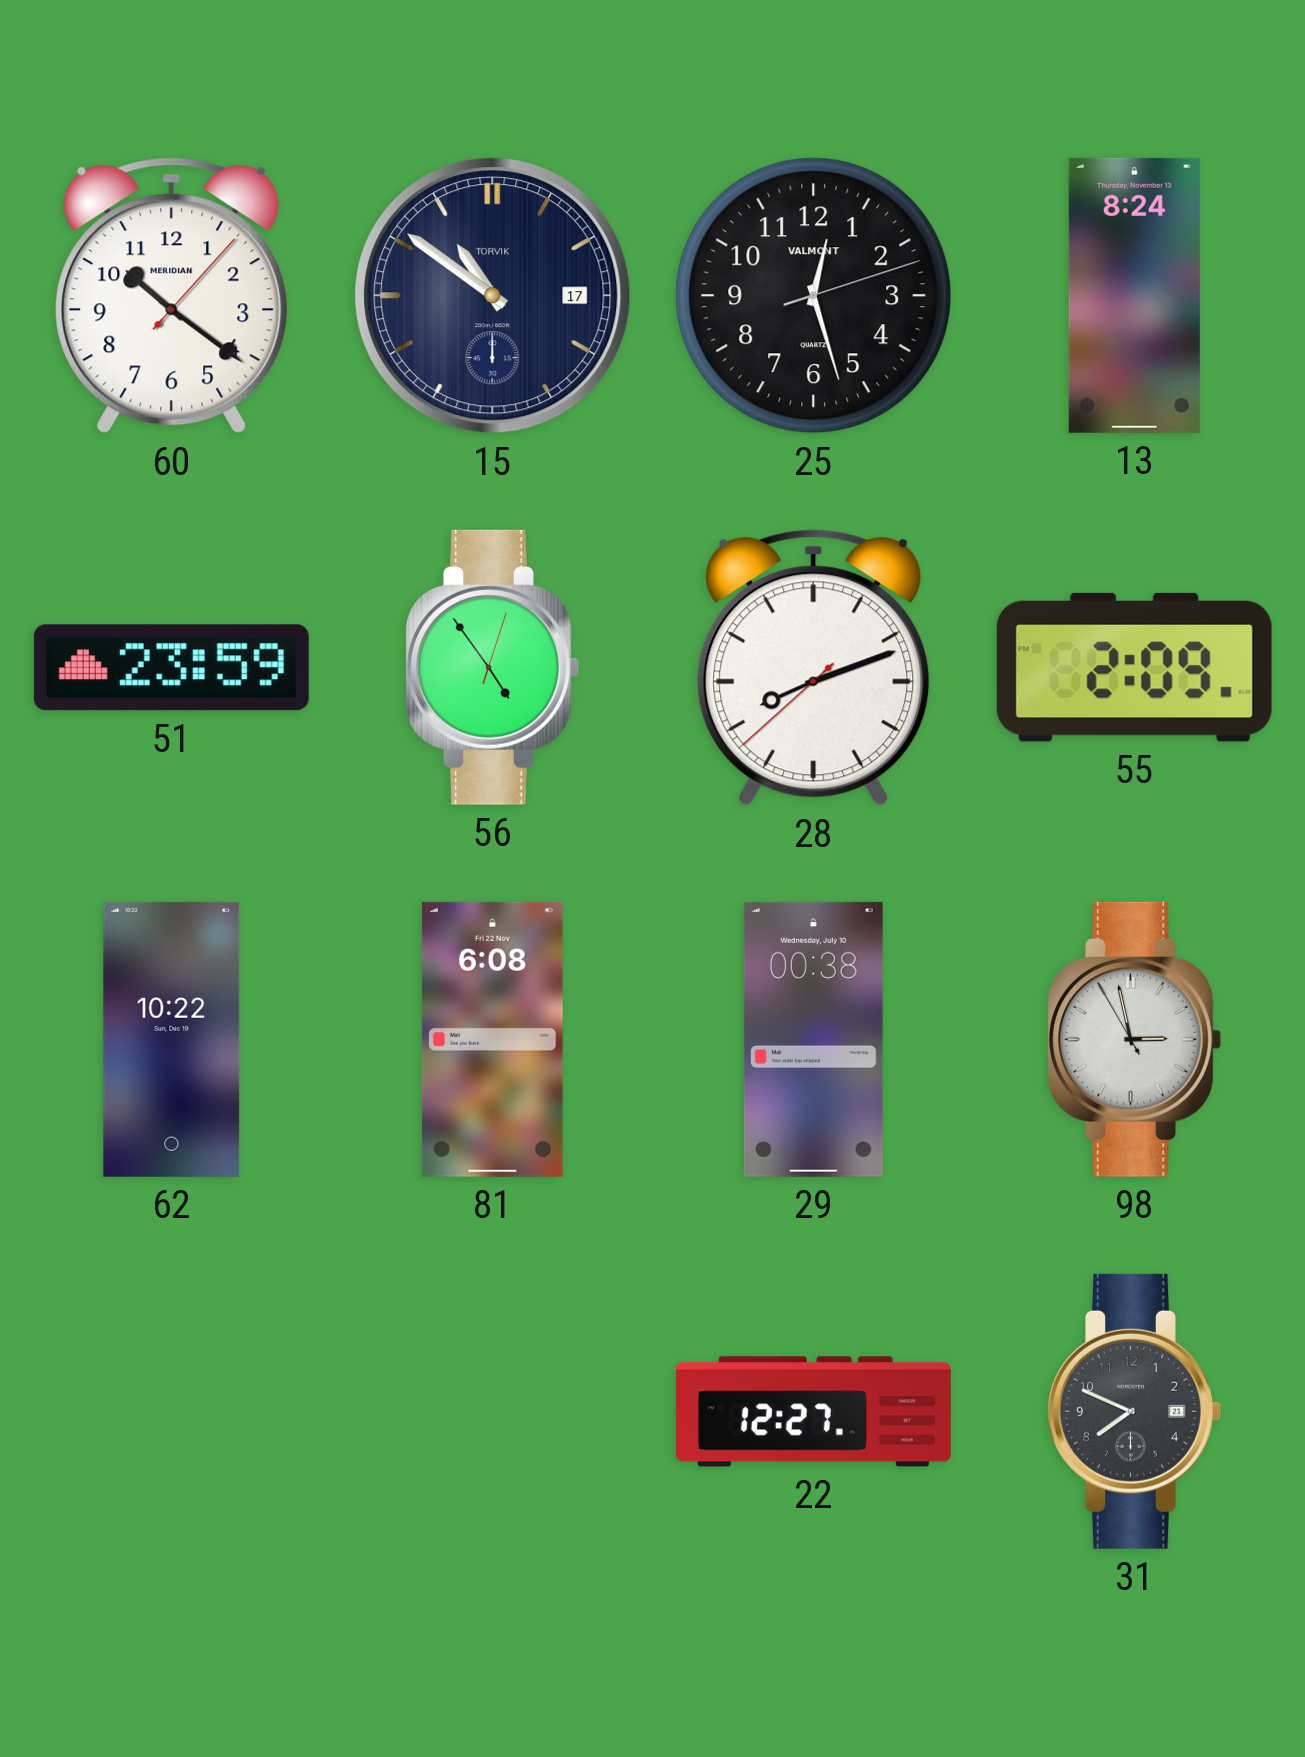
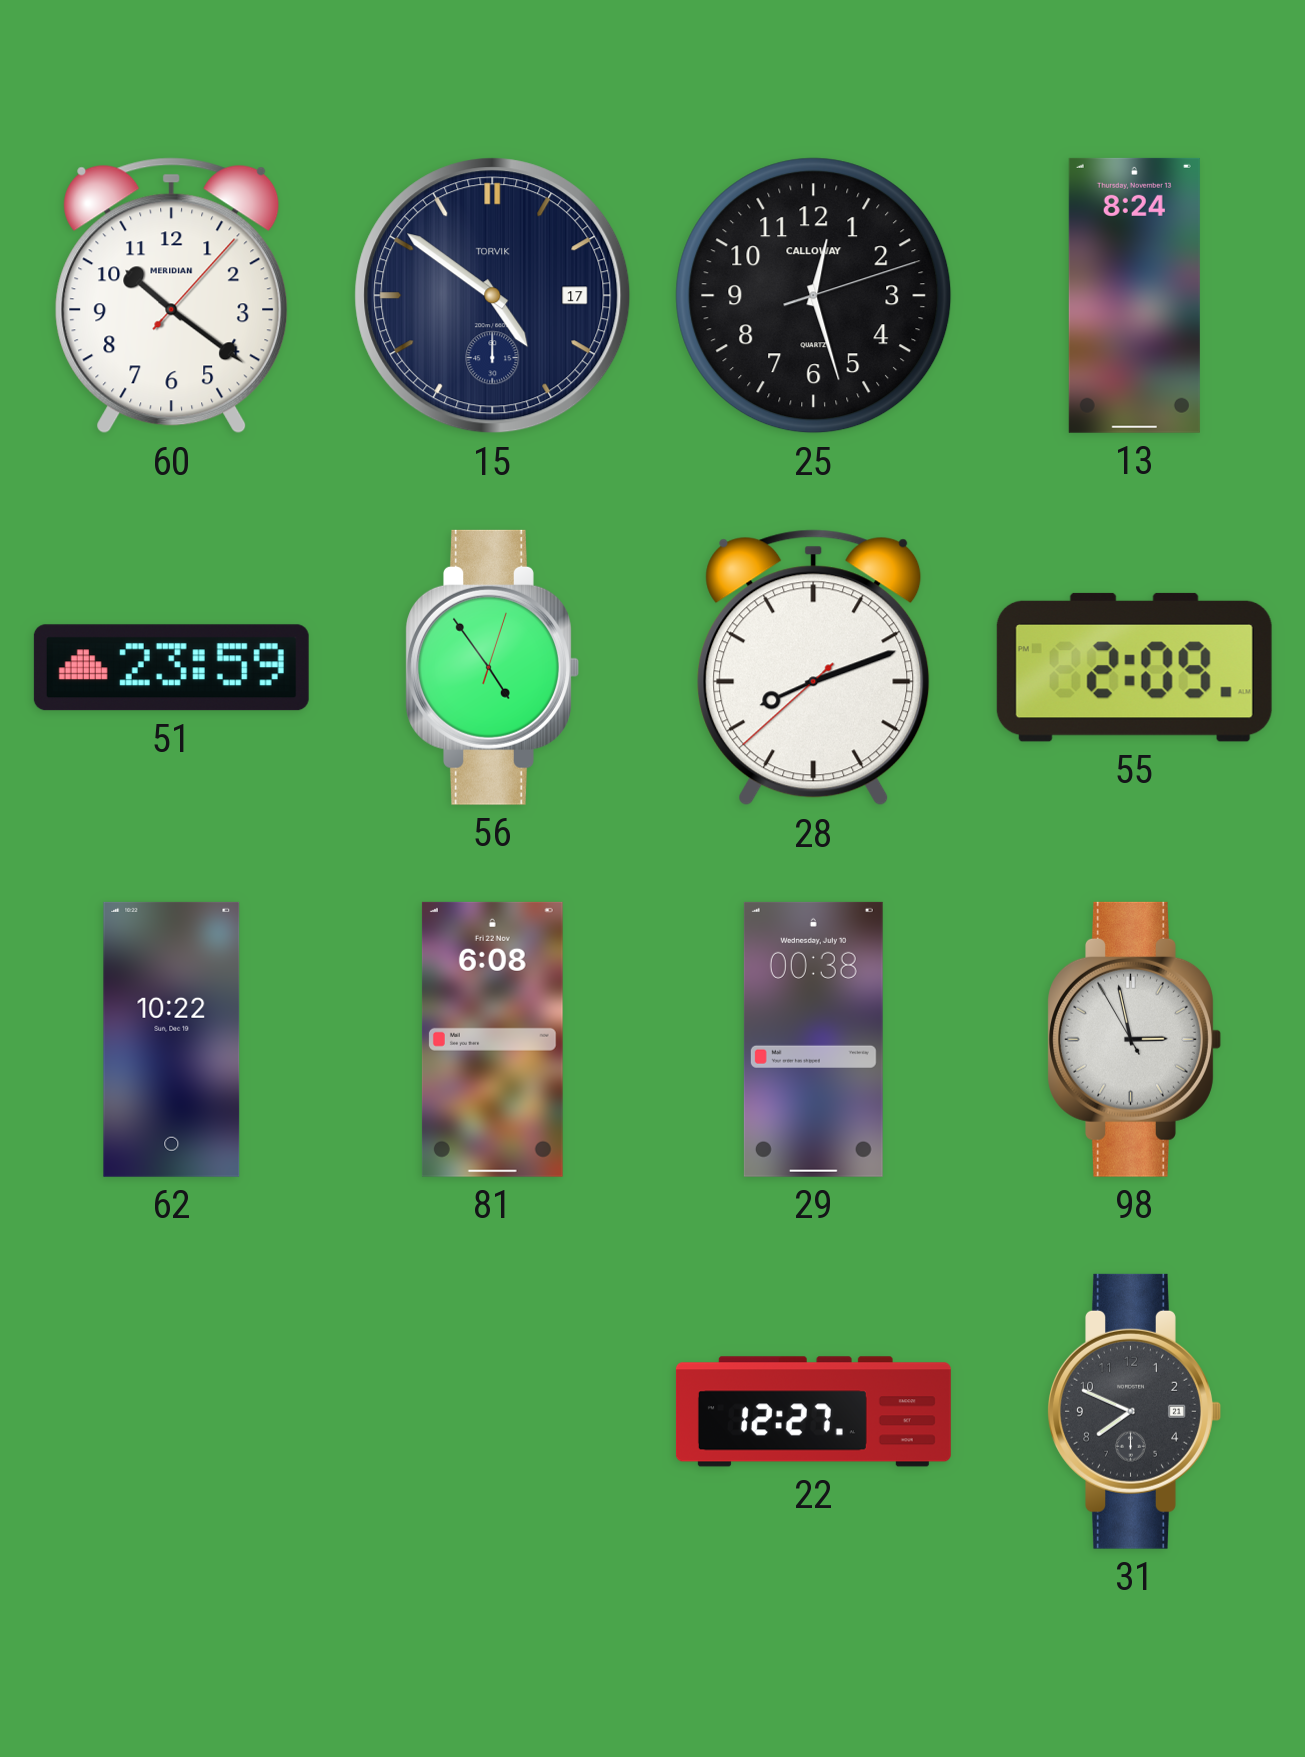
15: 10:51 -> 4:51
25 brand: VALMONT -> CALLOWAY
